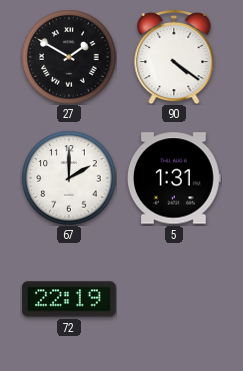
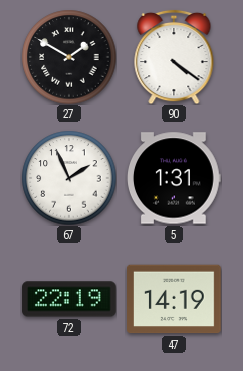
67: 2:00 -> 1:56
47: none -> 14:19
